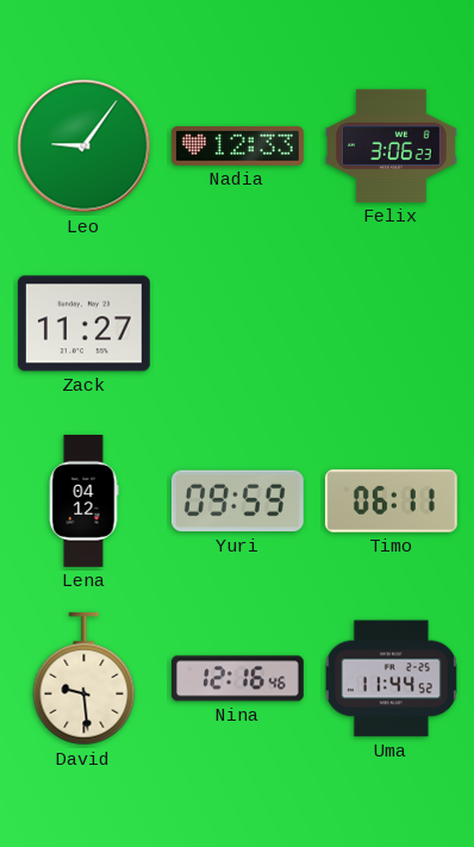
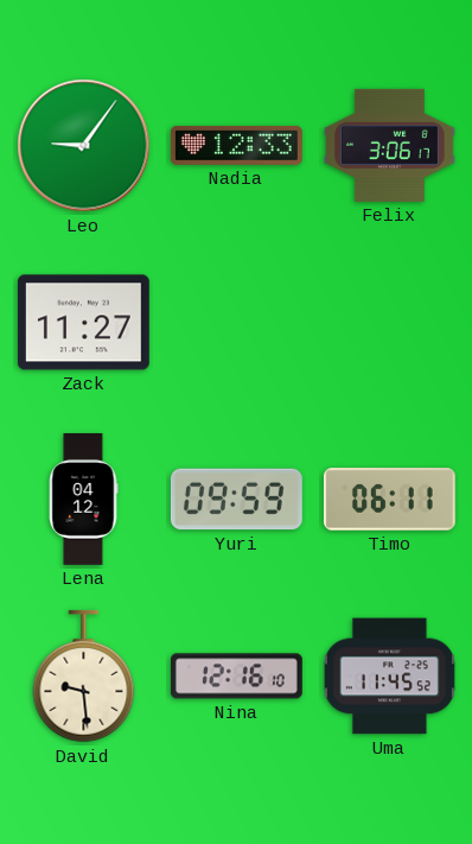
Felix: 3:06:23 -> 3:06:17
Nina: 12:16:46 -> 12:16:10
Uma: 11:44 -> 11:45
